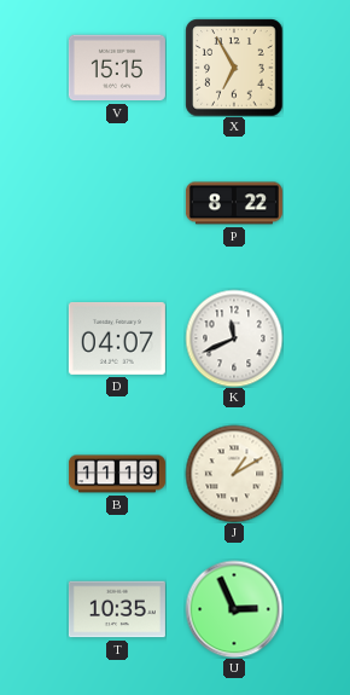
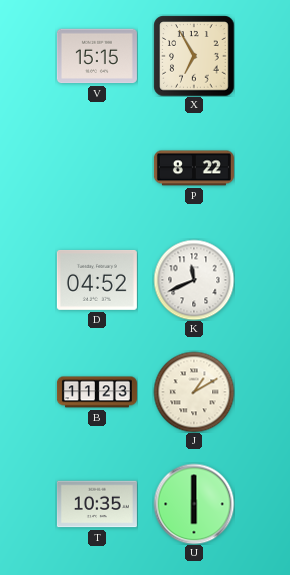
D: 04:07 -> 04:52
B: 11:19 -> 11:23
U: 2:56 -> 6:00
